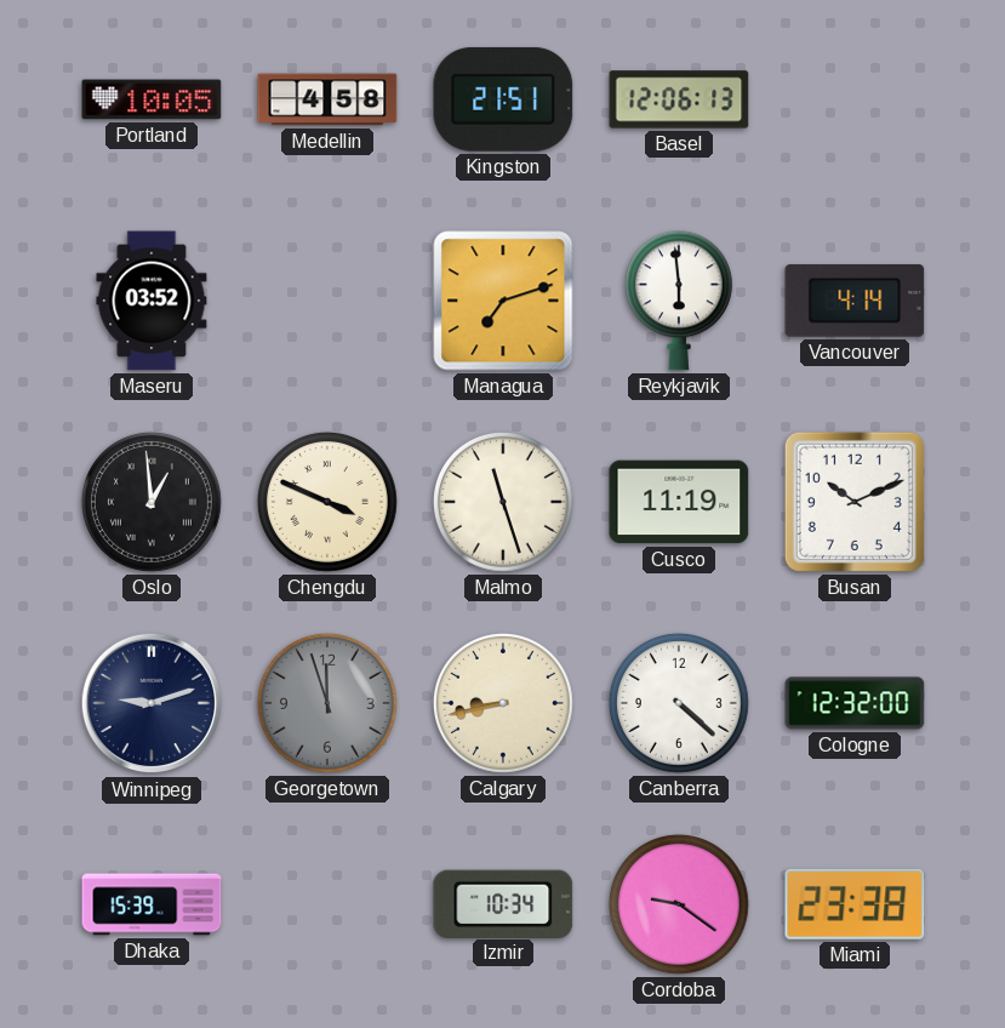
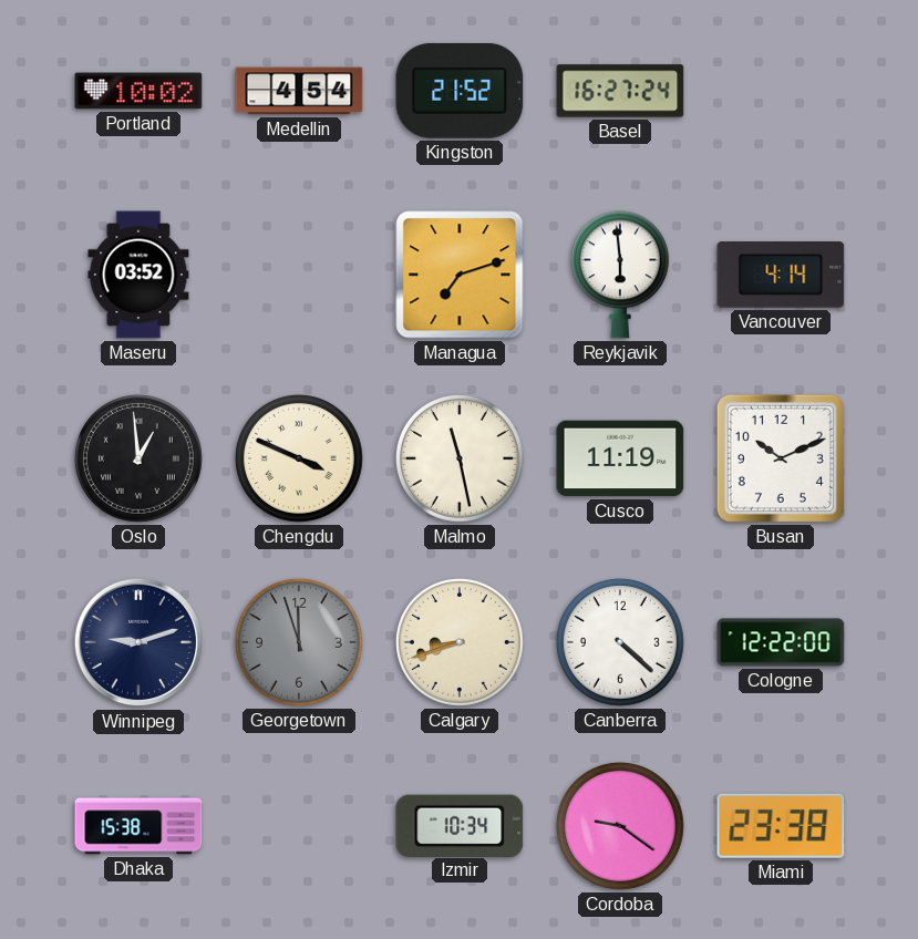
Portland: 10:05 -> 10:02
Medellin: 4:58 -> 4:54
Kingston: 21:51 -> 21:52
Basel: 12:06 -> 16:27
Malmo: 11:27 -> 11:28
Calgary: 8:43 -> 8:42
Cologne: 12:32 -> 12:22
Dhaka: 15:39 -> 15:38
